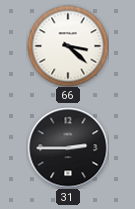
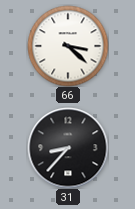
31: 2:45 -> 8:37
